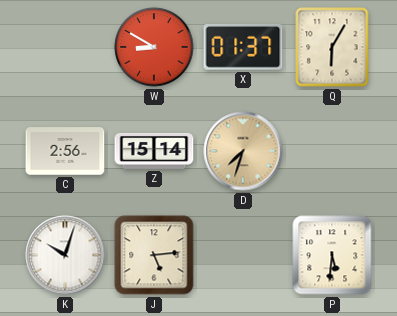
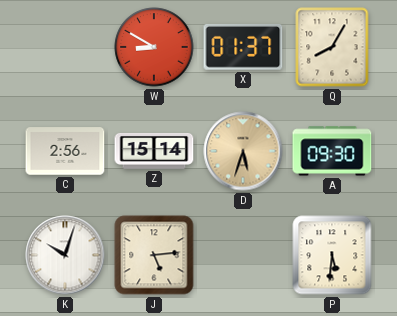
Q: 6:05 -> 8:05
D: 7:33 -> 5:33
A: none -> 09:30
